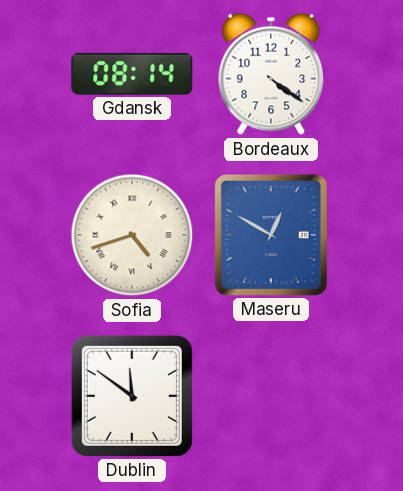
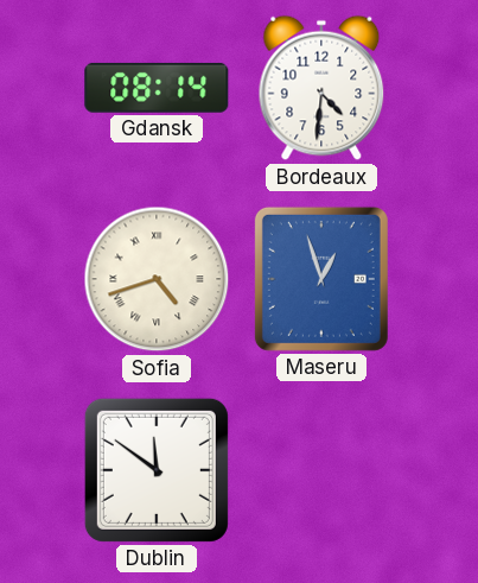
Bordeaux: 4:21 -> 4:31
Maseru: 12:50 -> 12:57
